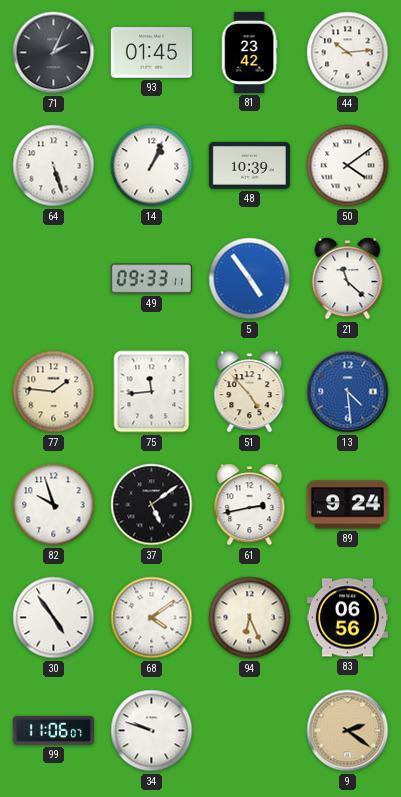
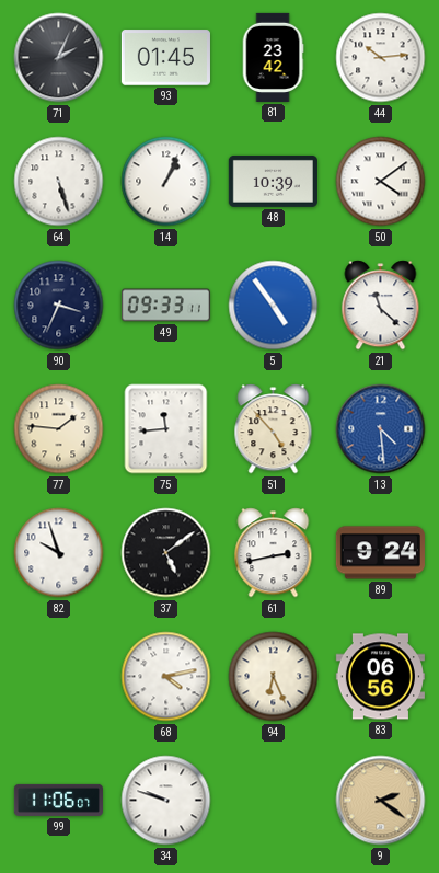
90: none -> 3:34
30: 4:54 -> none
68: 4:09 -> 4:13
